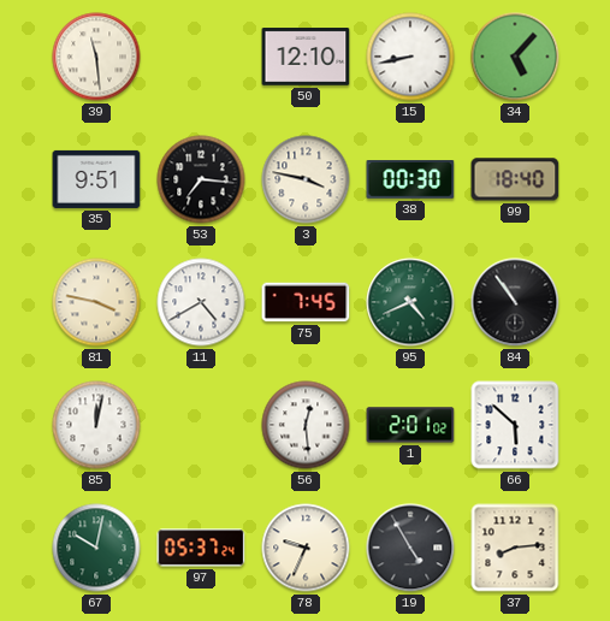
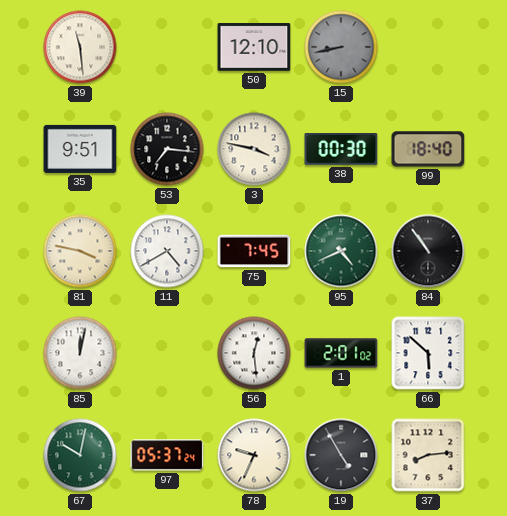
15 dial: white -> grey
34: 5:07 -> none
